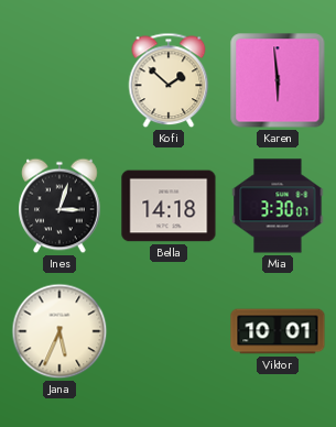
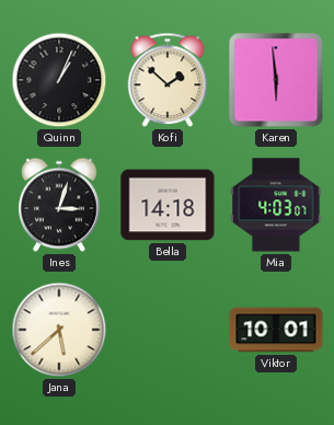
Quinn: none -> 1:04
Mia: 3:30 -> 4:03
Jana: 5:34 -> 5:38
